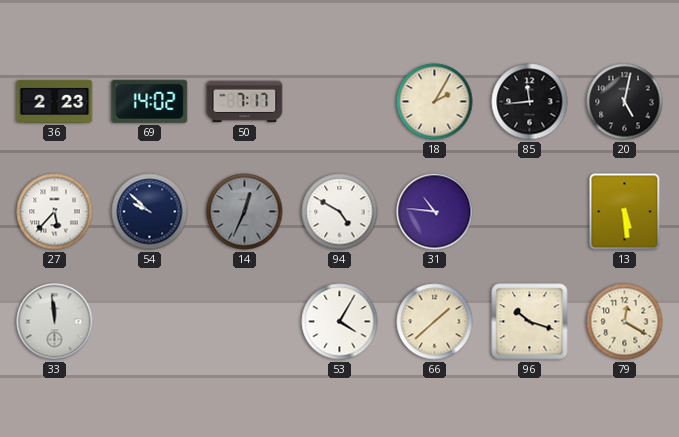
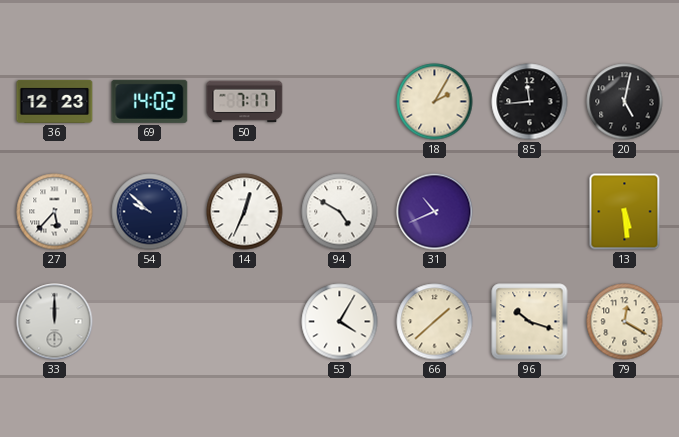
36: 2:23 -> 12:23
14 dial: grey -> white
31: 10:46 -> 10:41
33: 11:59 -> 12:00
